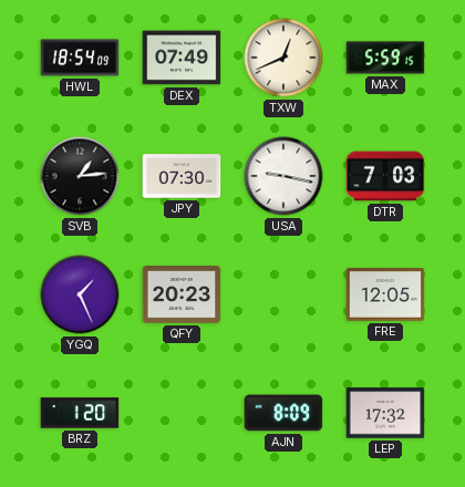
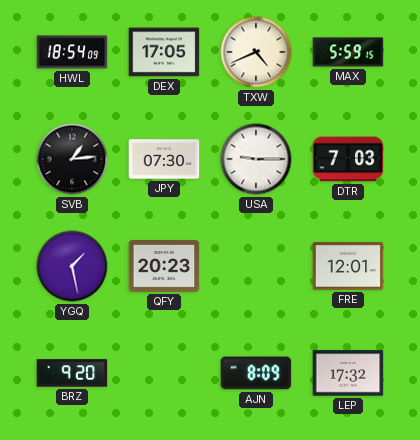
DEX: 07:49 -> 17:05
TXW: 12:41 -> 4:41
USA: 9:17 -> 9:15
YGQ: 1:26 -> 1:28
FRE: 12:05 -> 12:01
BRZ: 1:20 -> 9:20
